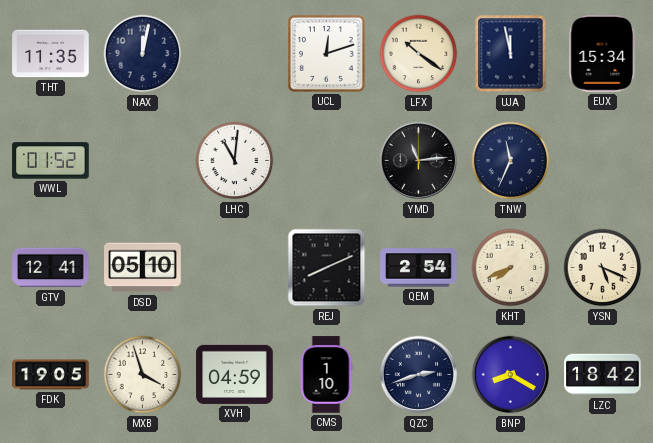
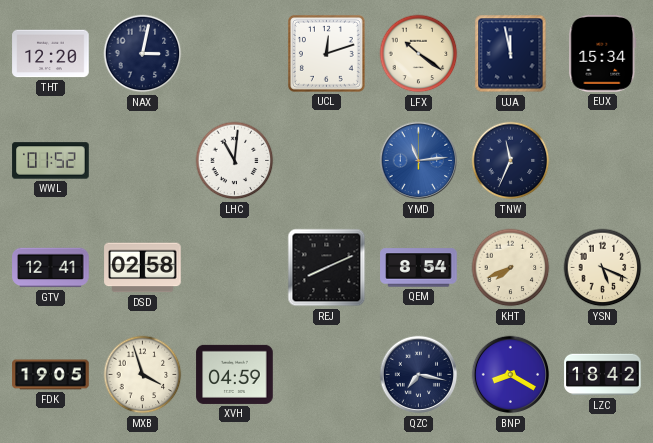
THT: 11:35 -> 12:20
NAX: 12:02 -> 3:02
YMD dial: black -> blue
DSD: 05:10 -> 02:58
QEM: 2:54 -> 8:54
CMS: 1:10 -> none
QZC: 2:42 -> 7:17
